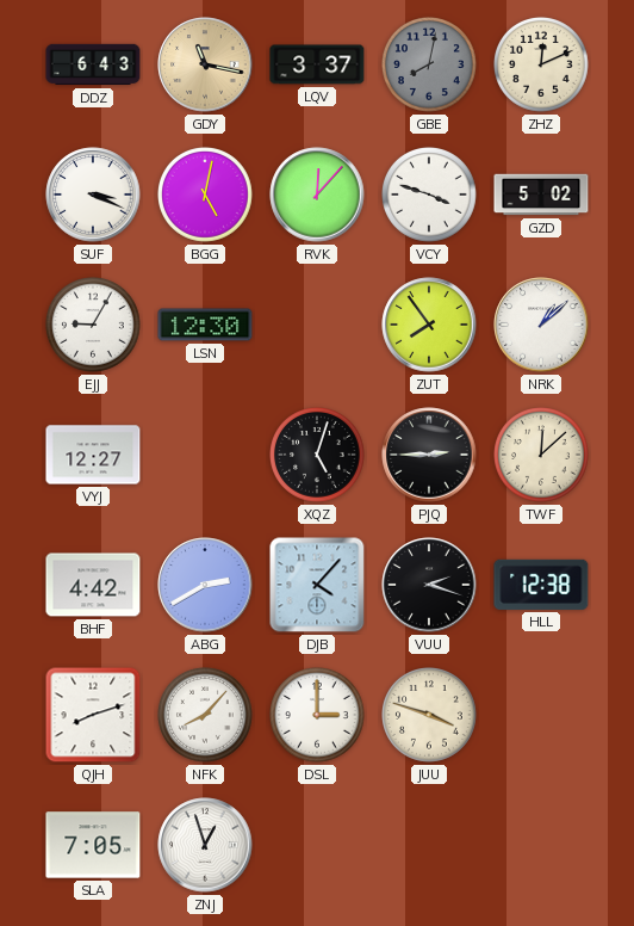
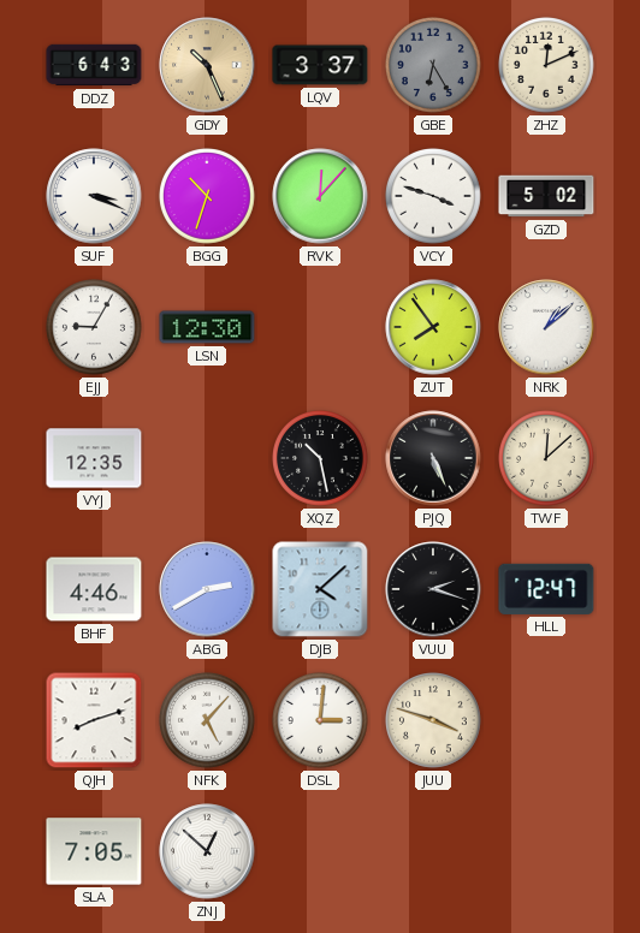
GDY: 11:17 -> 10:26
GBE: 8:02 -> 6:25
BGG: 5:02 -> 10:33
VYJ: 12:27 -> 12:35
XQZ: 5:03 -> 10:28
PJQ: 2:45 -> 5:26
BHF: 4:42 -> 4:46
DJB: 4:07 -> 4:08
HLL: 12:38 -> 12:47
NFK: 8:07 -> 5:07
DSL: 3:00 -> 3:01
ZNJ: 12:57 -> 12:52
